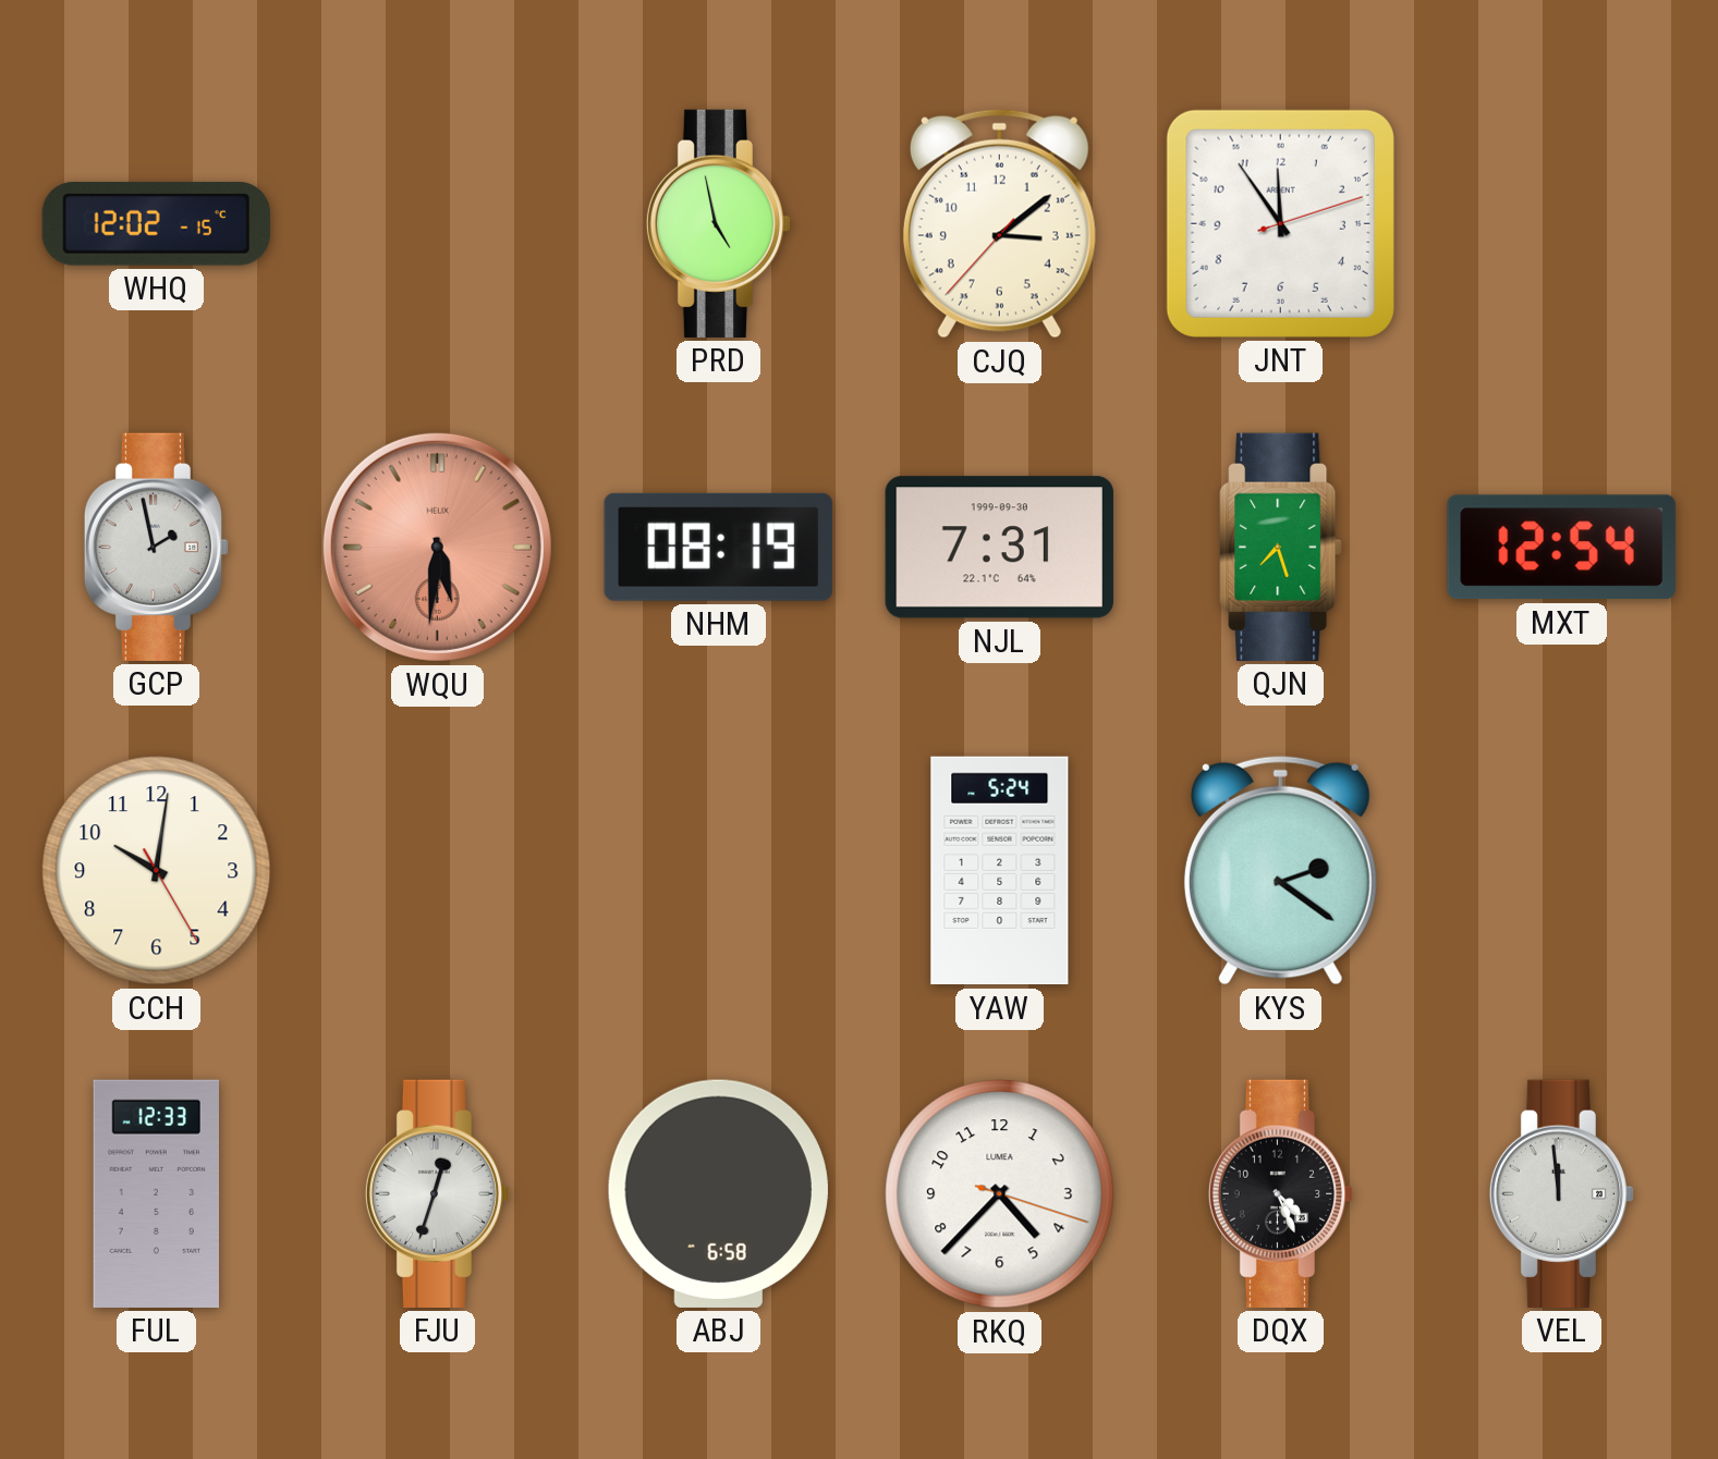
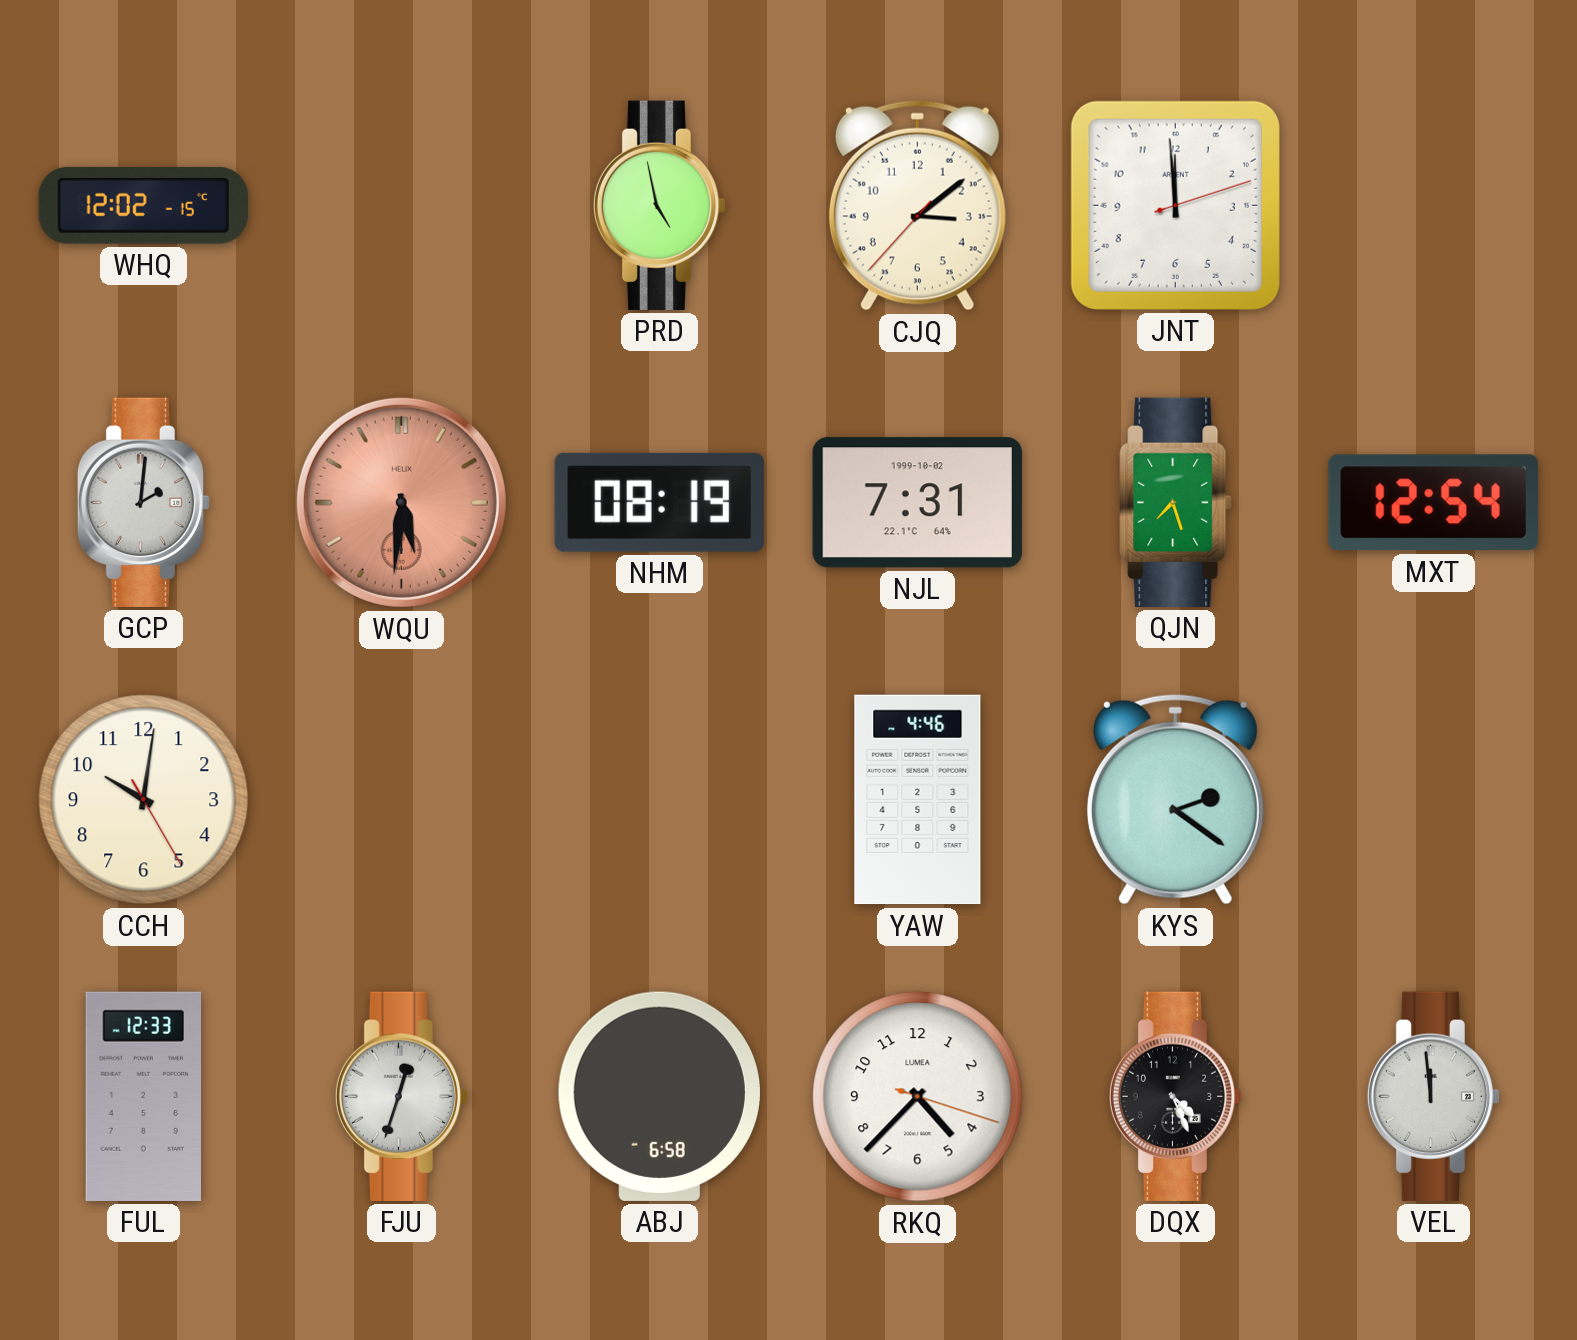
JNT: 11:54 -> 11:59
GCP: 1:58 -> 2:01
NJL date: 1999-09-30 -> 1999-10-02
YAW: 5:24 -> 4:46
